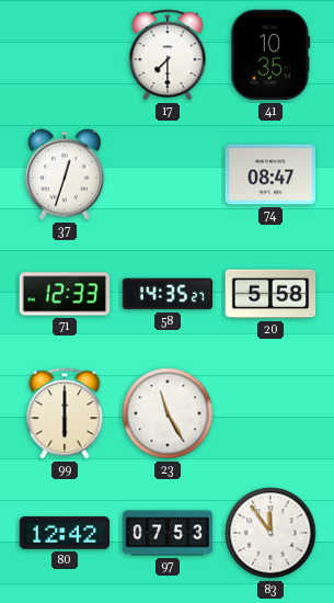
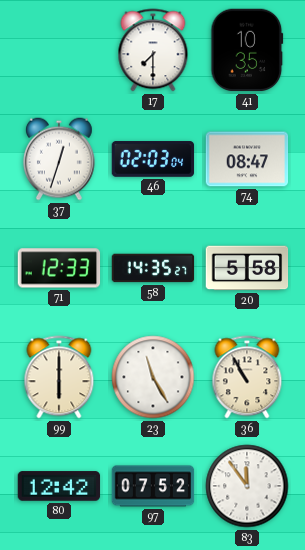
46: none -> 02:03
36: none -> 10:55
97: 07:53 -> 07:52
